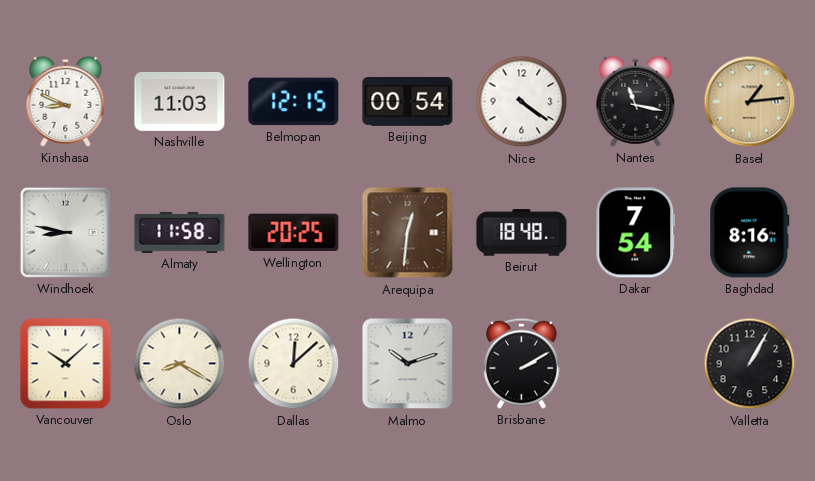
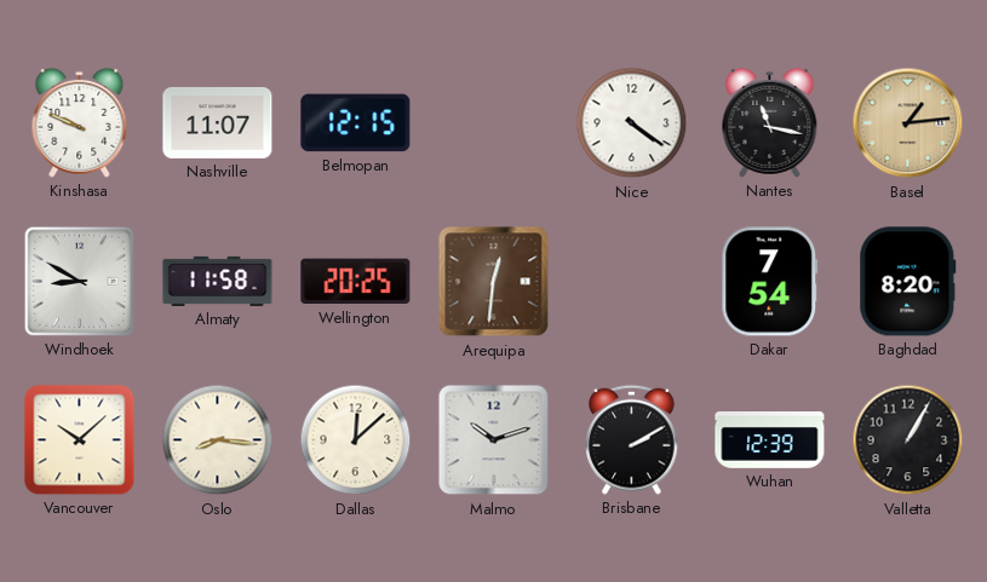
Kinshasa: 8:49 -> 9:49
Nashville: 11:03 -> 11:07
Beijing: 00:54 -> none
Windhoek: 8:47 -> 8:50
Beirut: 18:48 -> none
Baghdad: 8:16 -> 8:20
Oslo: 8:20 -> 8:16
Wuhan: none -> 12:39
